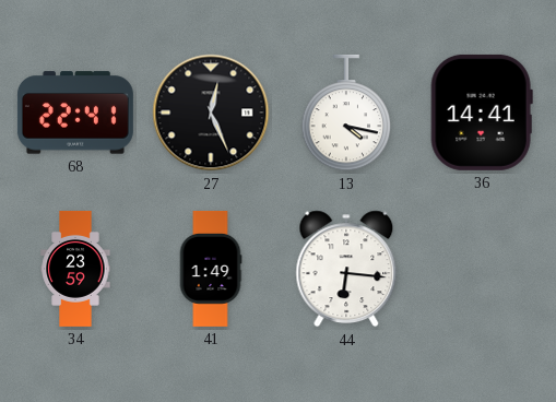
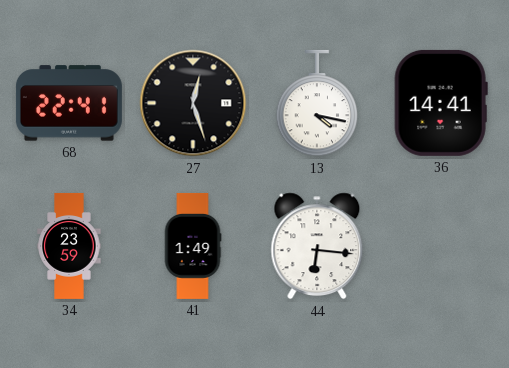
27: 12:26 -> 12:27
